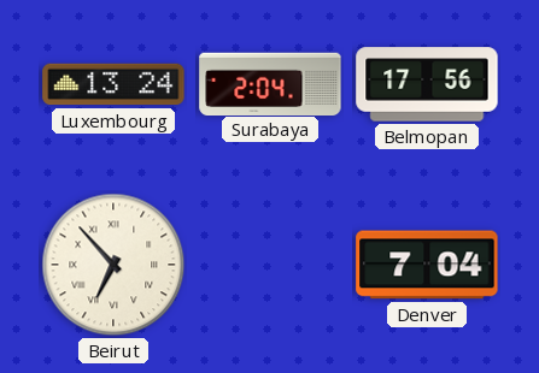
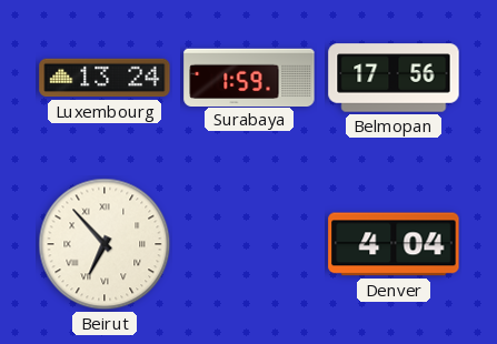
Surabaya: 2:04 -> 1:59
Denver: 7:04 -> 4:04
